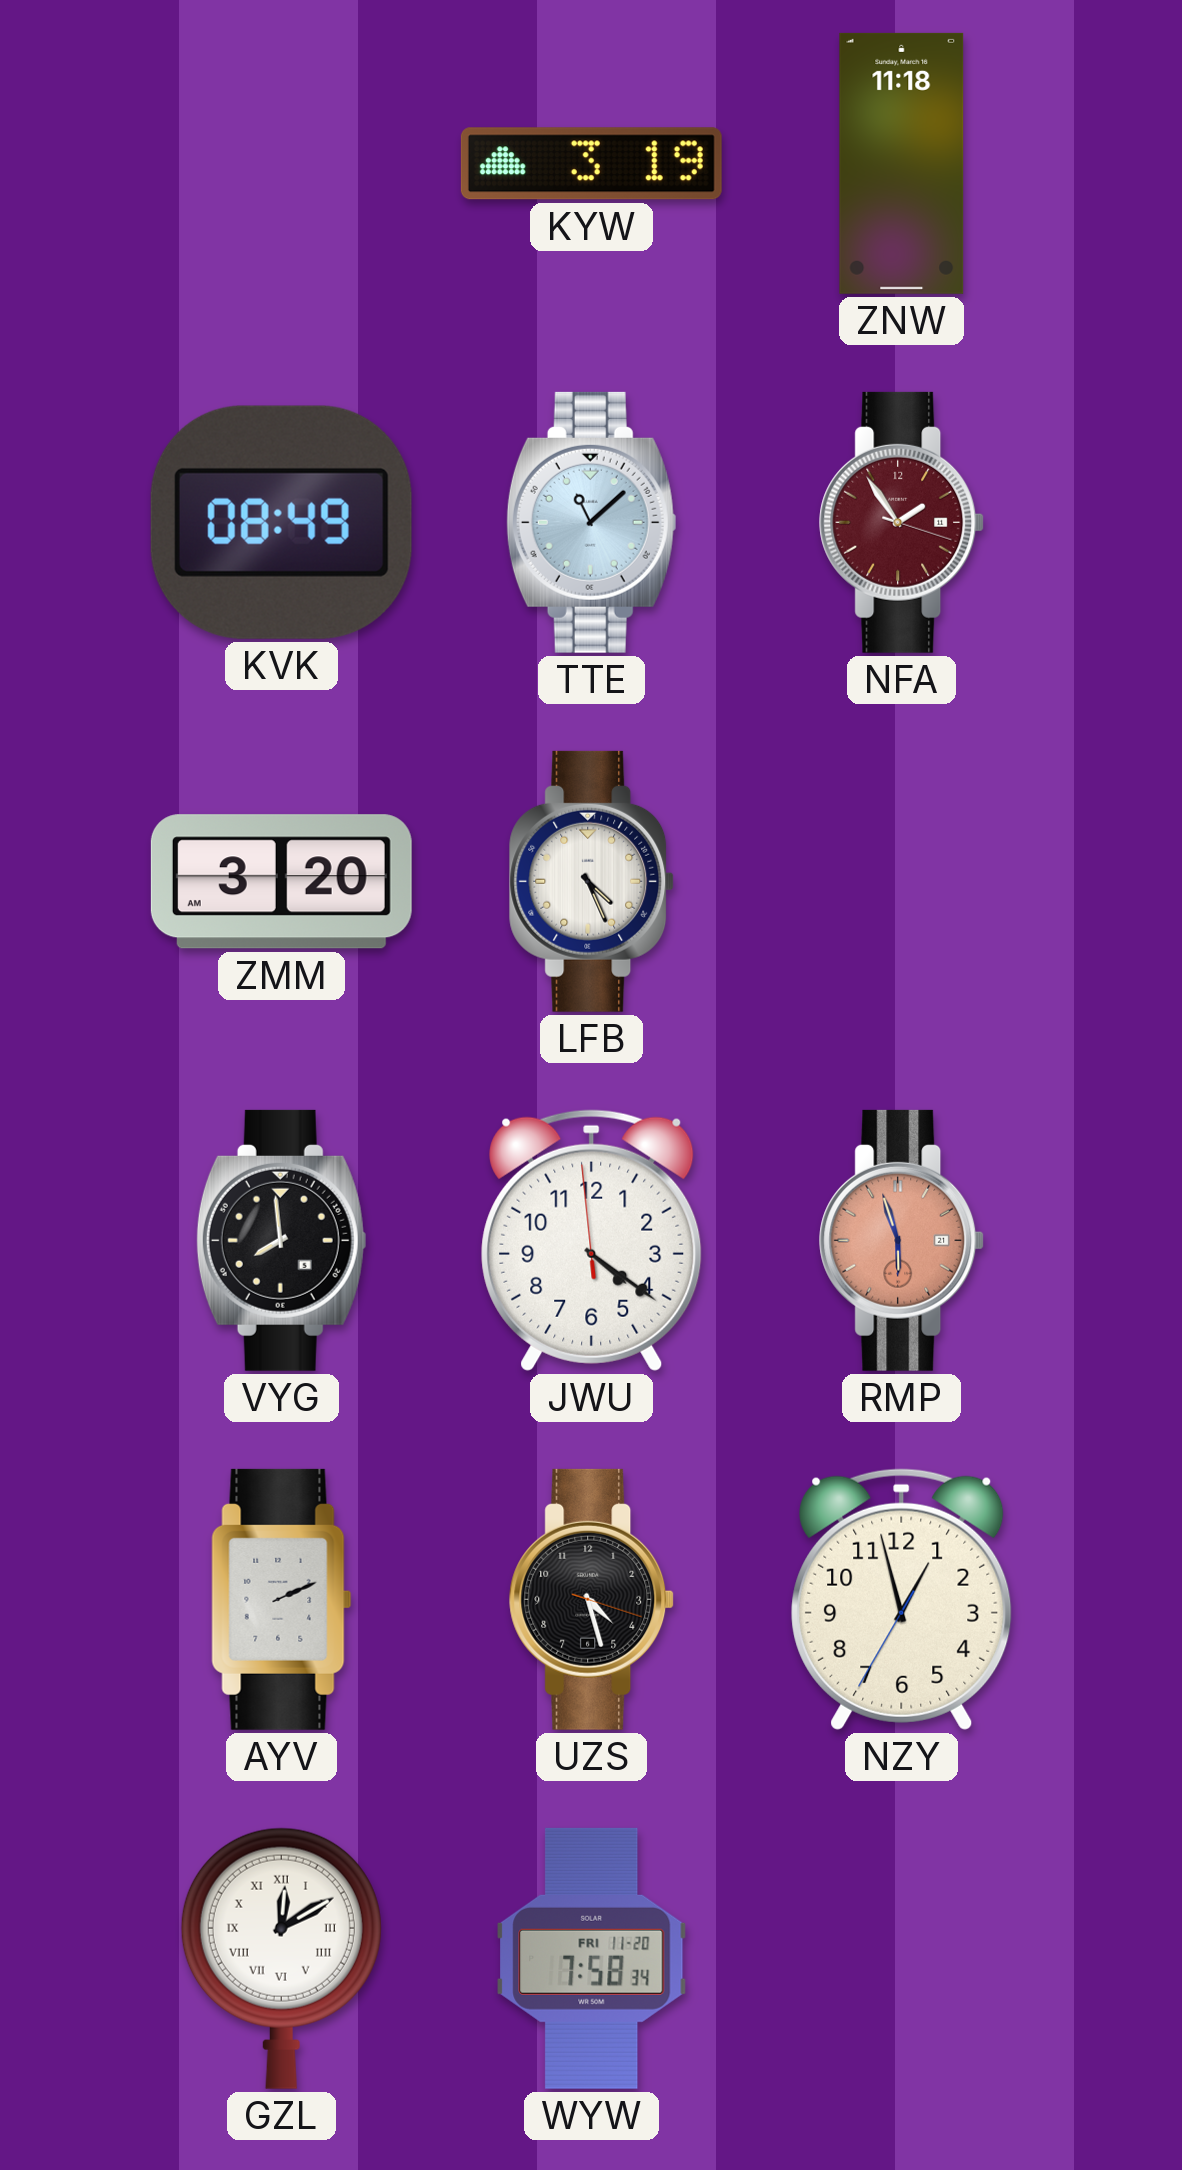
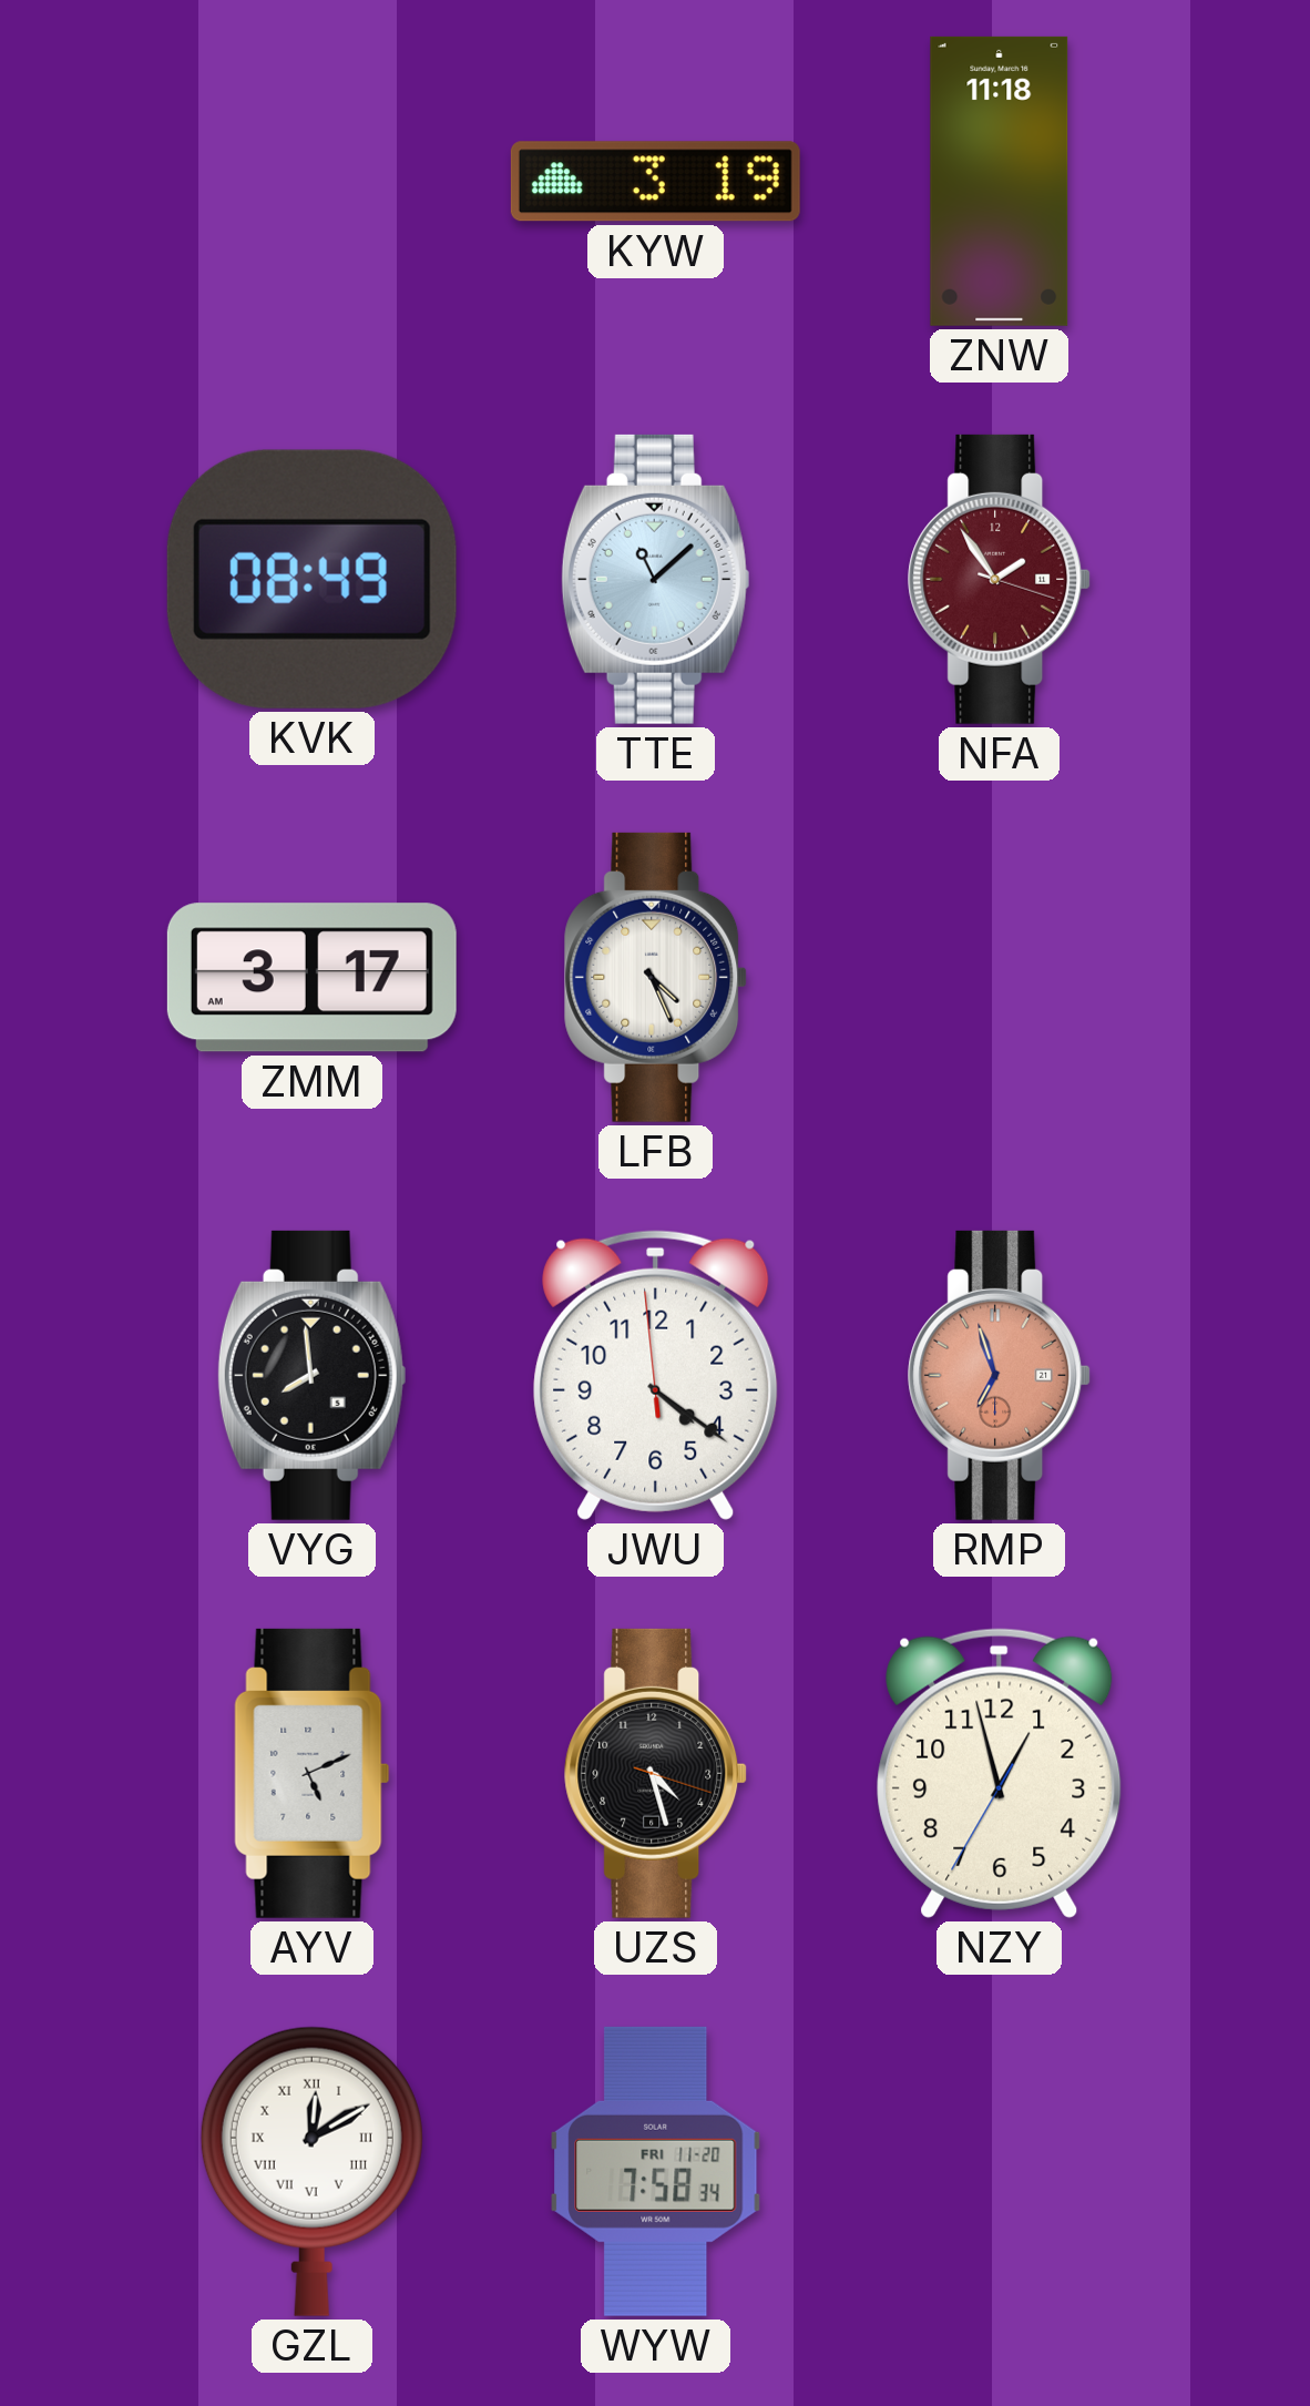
ZMM: 3:20 -> 3:17
RMP: 5:57 -> 6:57
AYV: 2:11 -> 5:11
